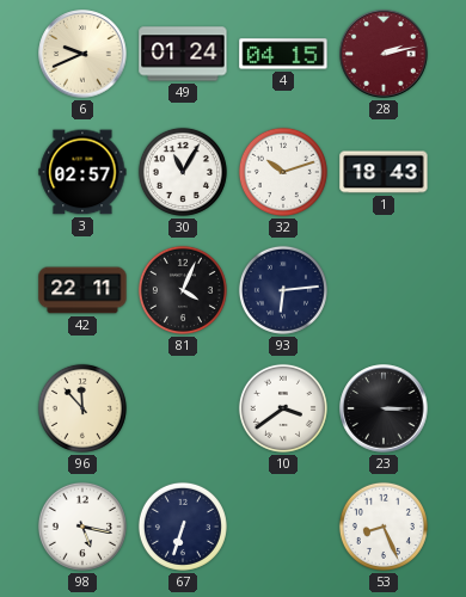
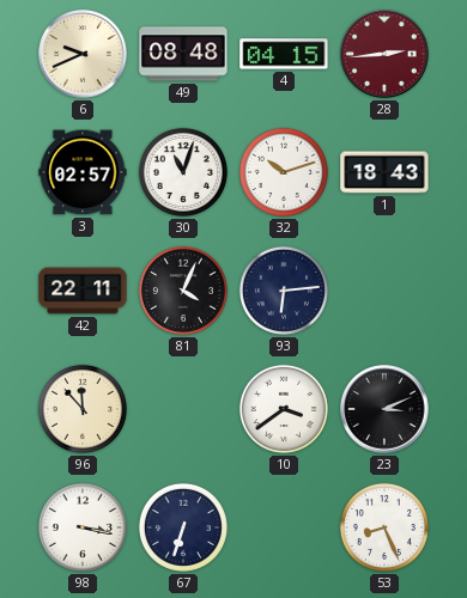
49: 01:24 -> 08:48
28: 2:13 -> 2:44
30: 11:05 -> 11:03
23: 3:15 -> 3:11
98: 5:17 -> 3:17
